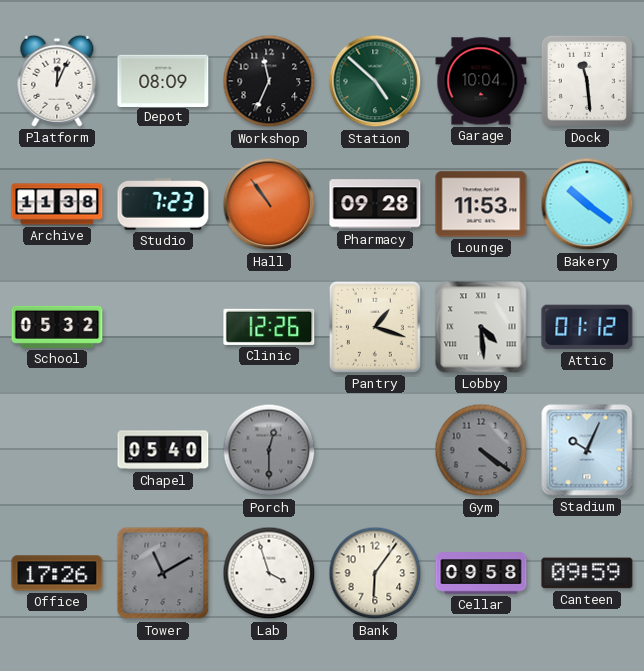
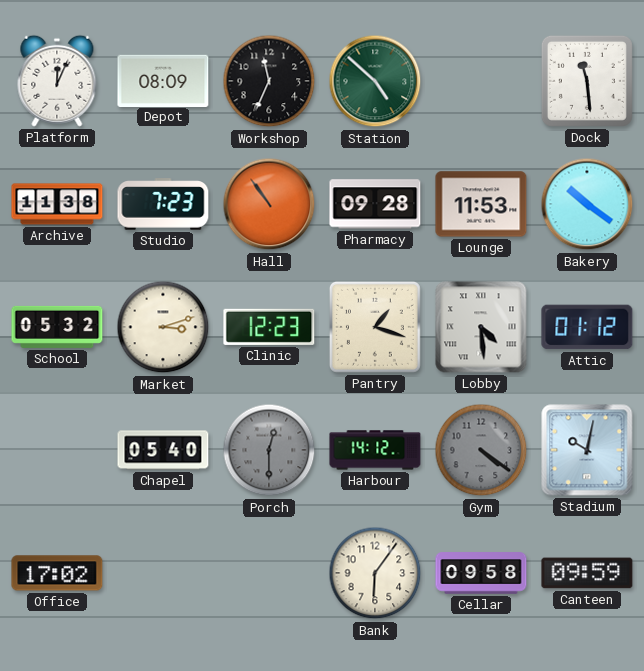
Garage: 10:04 -> none
Market: none -> 3:12
Clinic: 12:26 -> 12:23
Harbour: none -> 14:12
Stadium: 10:04 -> 10:02
Office: 17:26 -> 17:02
Tower: 11:10 -> none
Lab: 3:57 -> none
